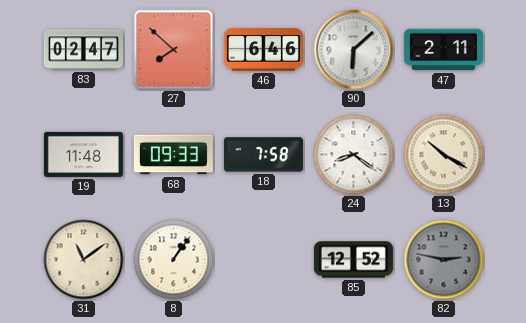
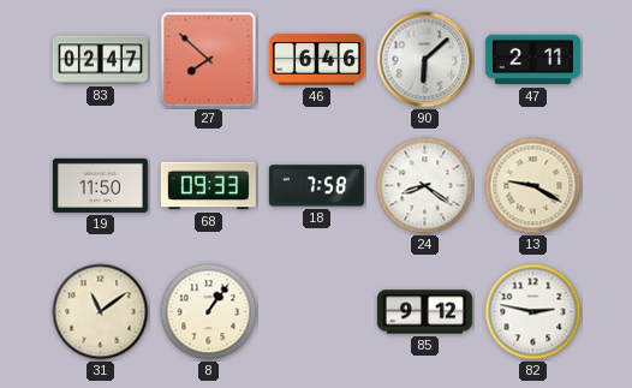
19: 11:48 -> 11:50
13: 10:20 -> 9:20
85: 12:52 -> 9:12
82 dial: grey -> white
